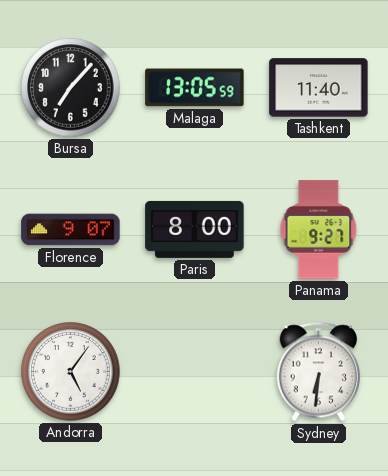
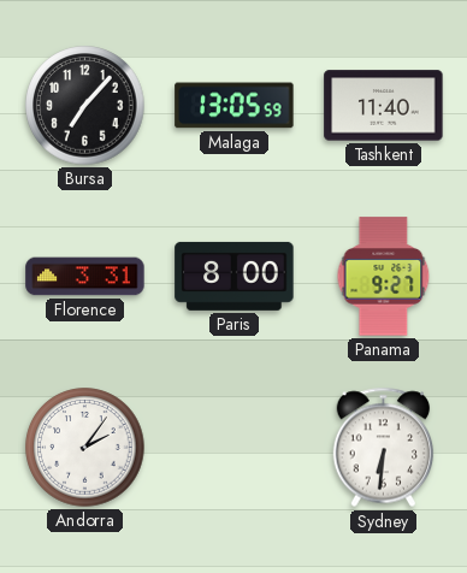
Florence: 9:07 -> 3:31
Andorra: 5:06 -> 2:06
